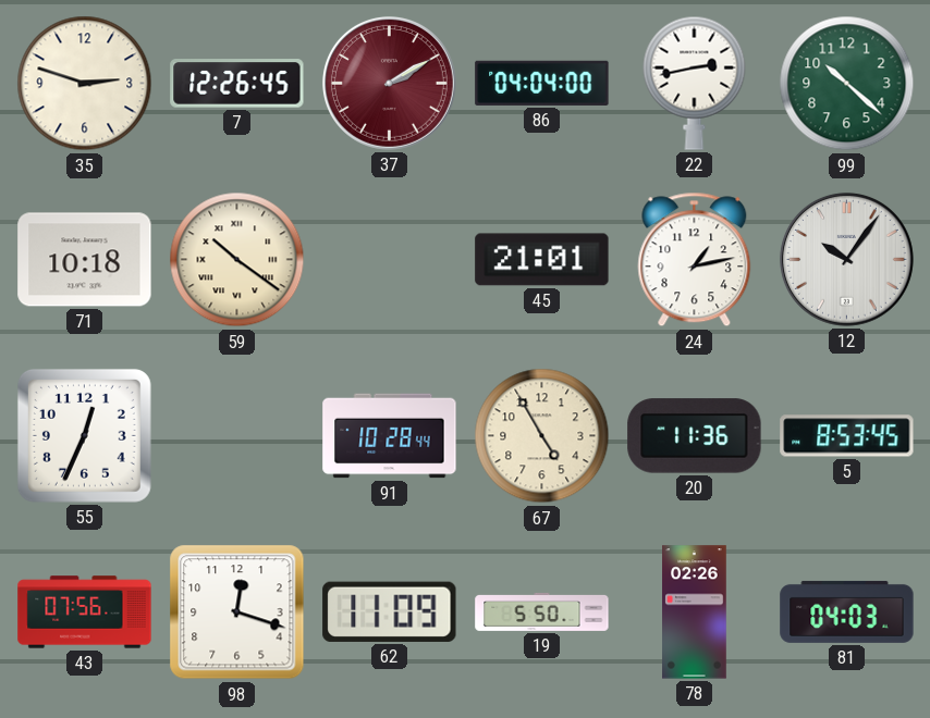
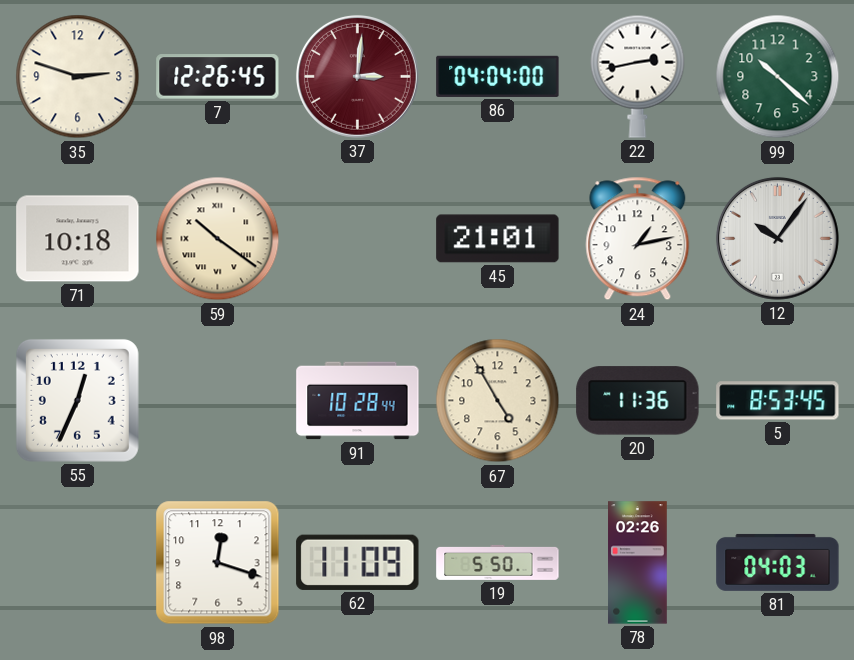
37: 2:10 -> 3:01
43: 07:56 -> none
